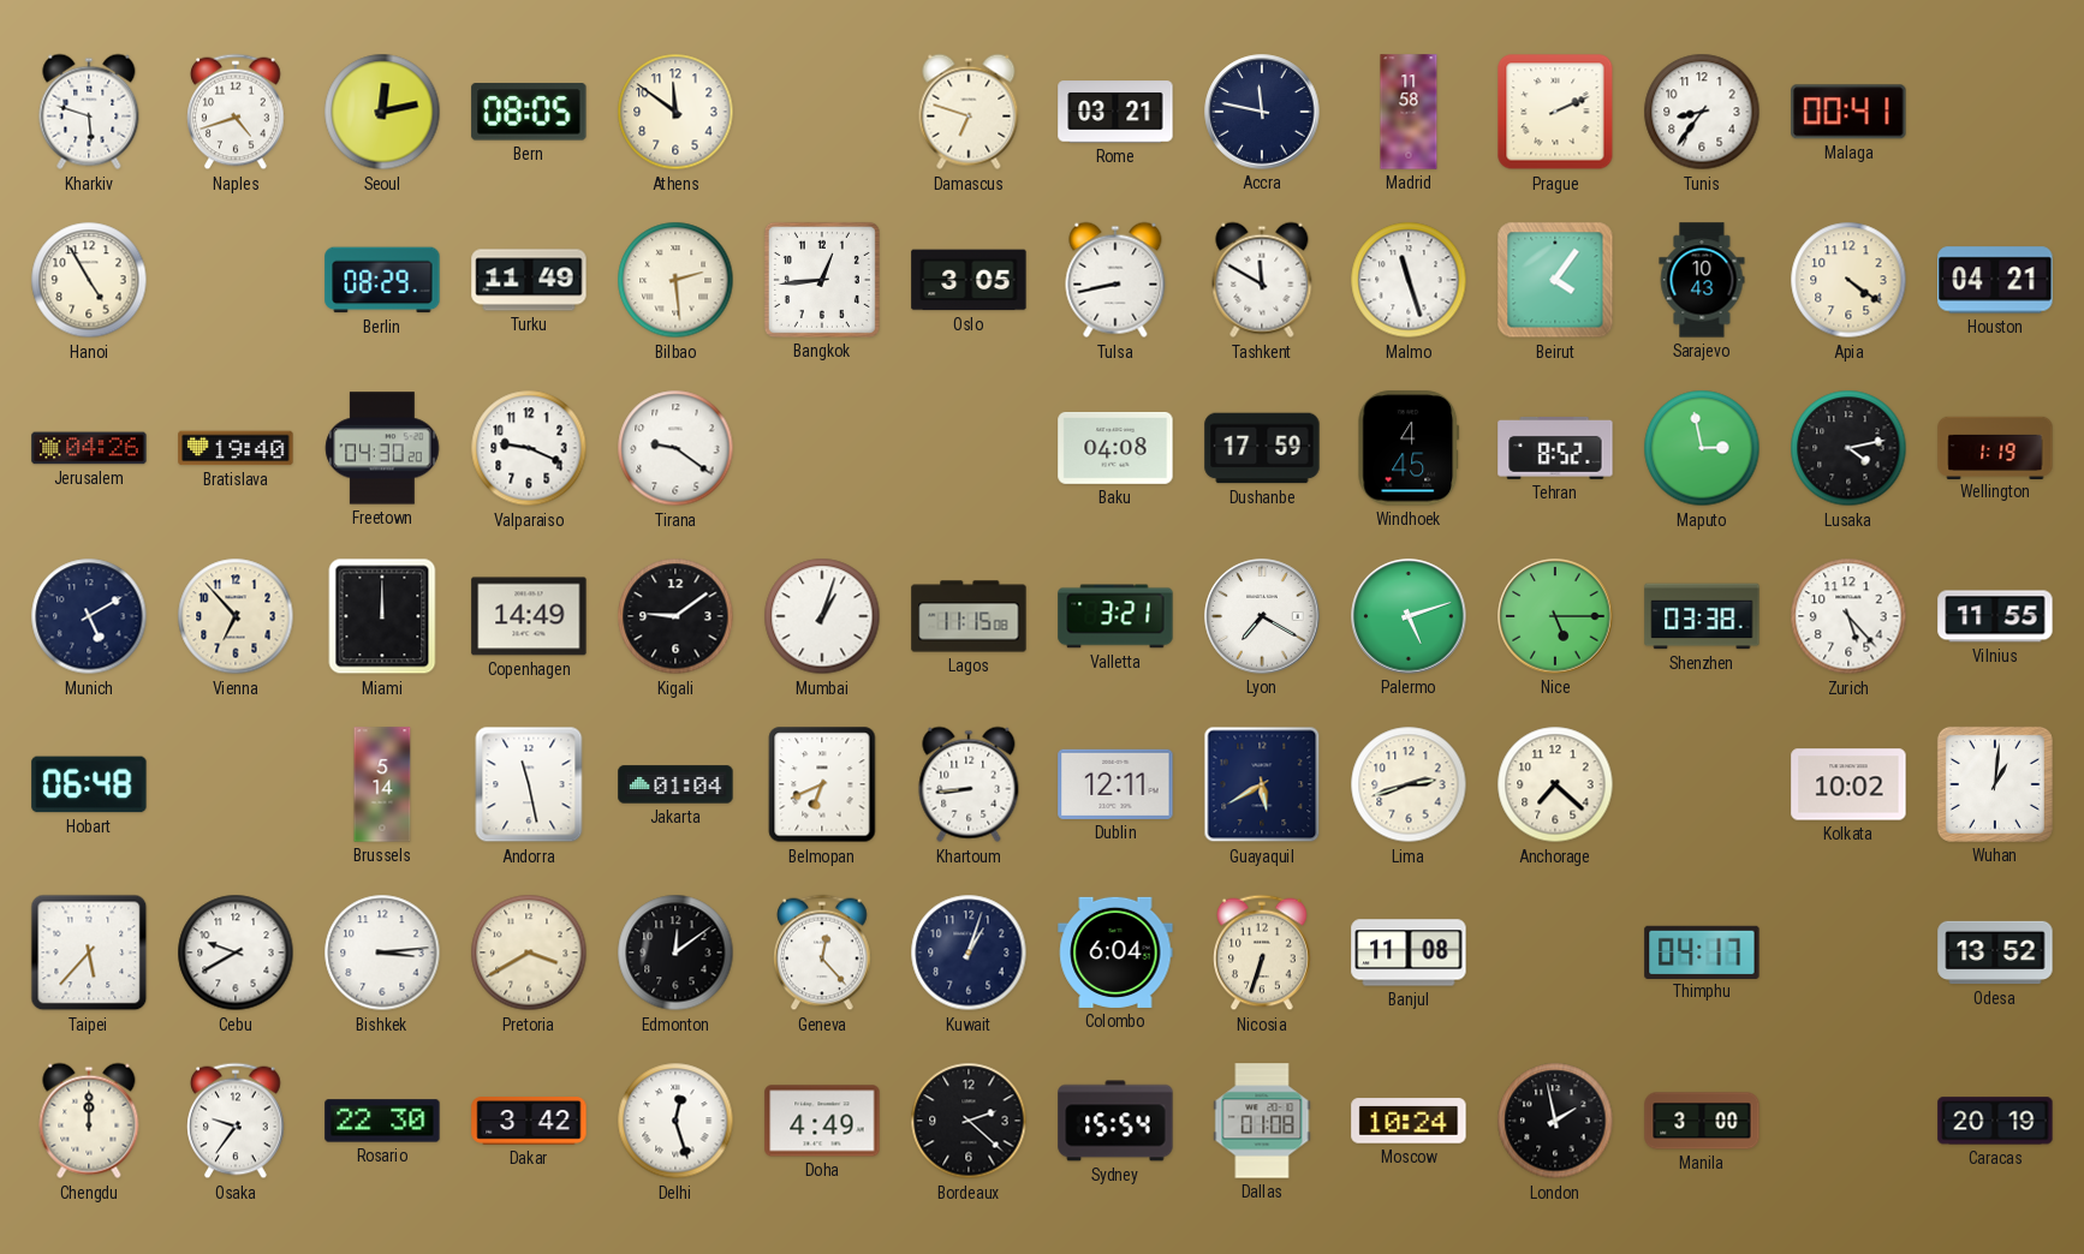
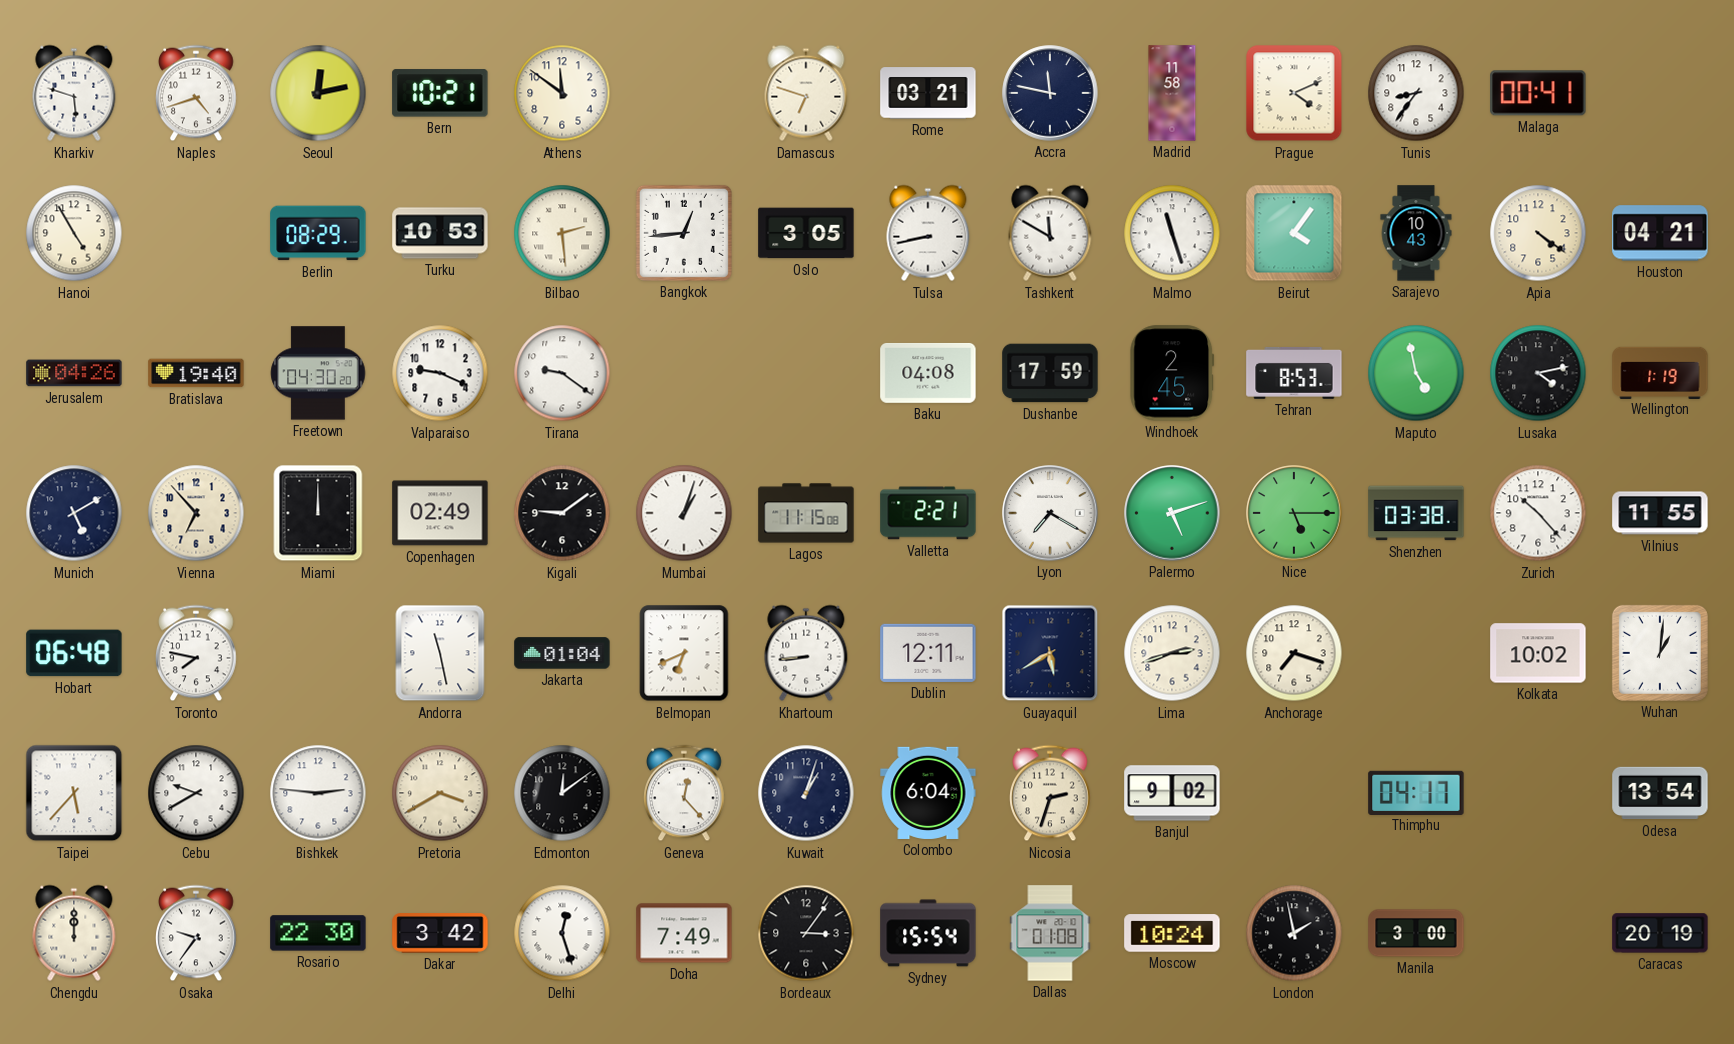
Bern: 08:05 -> 10:21
Prague: 2:11 -> 4:11
Turku: 11:49 -> 10:53
Windhoek: 4:45 -> 2:45
Tehran: 8:52 -> 8:53
Maputo: 2:58 -> 4:58
Copenhagen: 14:49 -> 02:49
Valletta: 3:21 -> 2:21
Zurich: 5:23 -> 10:23
Toronto: none -> 7:47
Brussels: 5:14 -> none
Anchorage: 7:22 -> 7:18
Bishkek: 3:14 -> 2:46
Nicosia: 6:33 -> 2:33
Banjul: 11:08 -> 9:02
Odesa: 13:52 -> 13:54
Doha: 4:49 -> 7:49
Bordeaux: 2:22 -> 3:06
